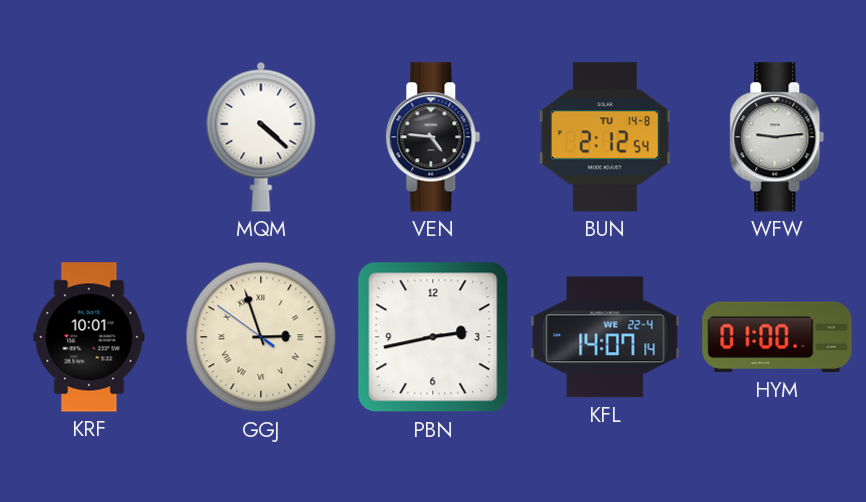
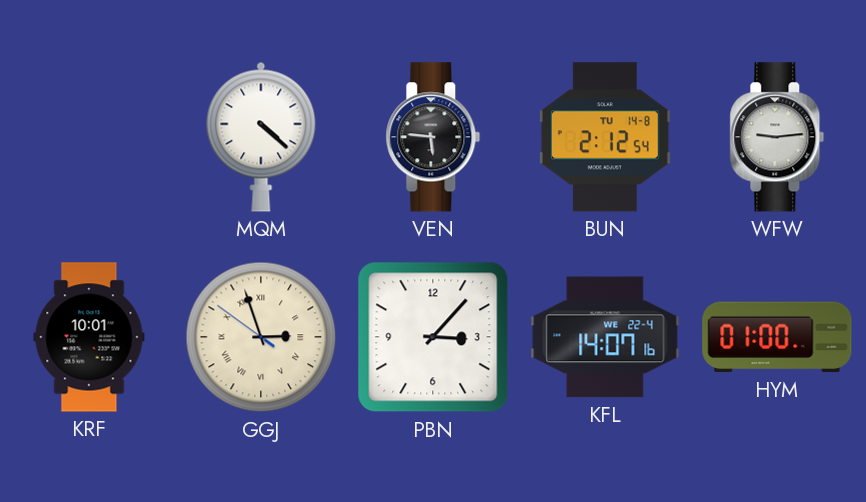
VEN: 4:46 -> 5:46
PBN: 2:43 -> 3:07
KFL: 14:07:14 -> 14:07:16
